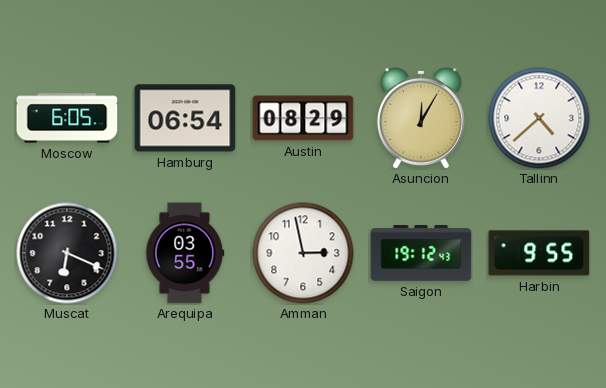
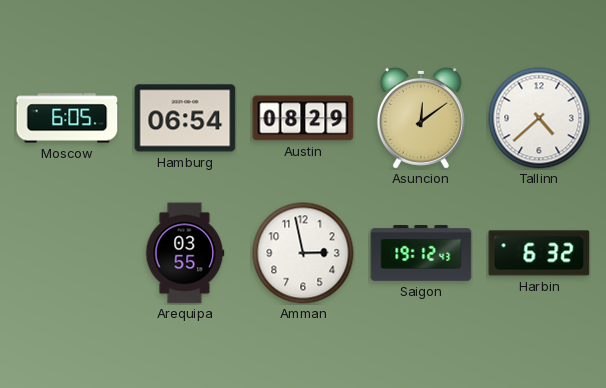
Asuncion: 12:05 -> 12:09
Muscat: 6:19 -> none
Harbin: 9:55 -> 6:32
